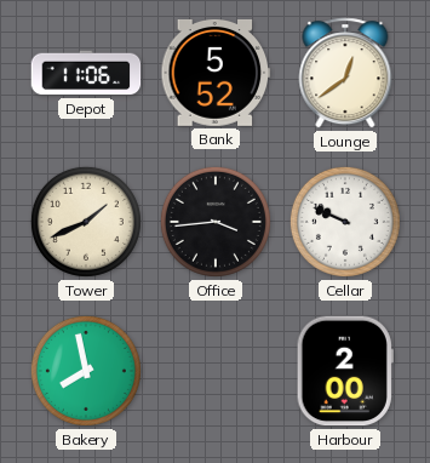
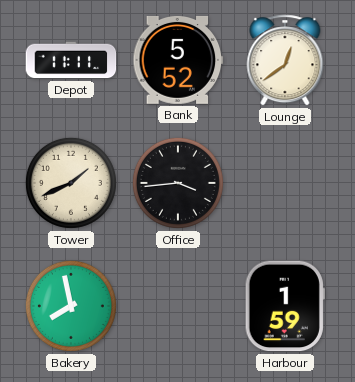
Depot: 11:06 -> 11:11
Cellar: 9:49 -> none
Harbour: 2:00 -> 1:59
